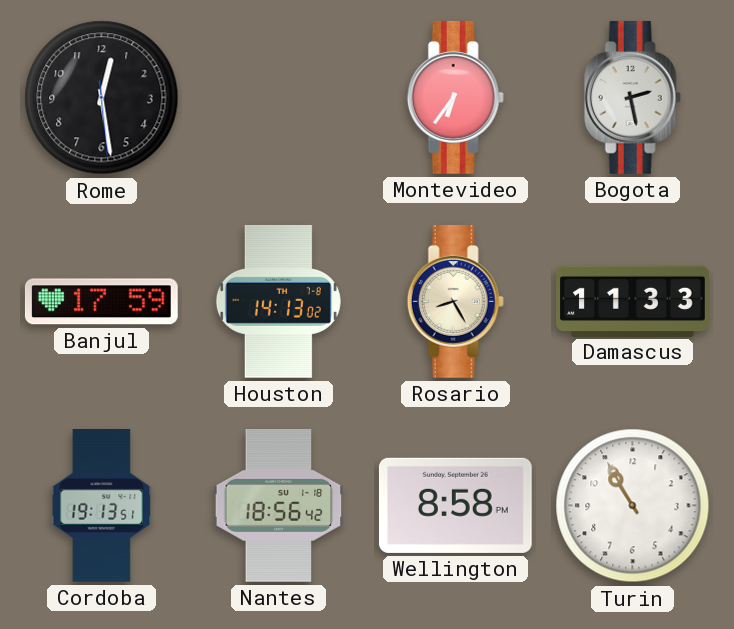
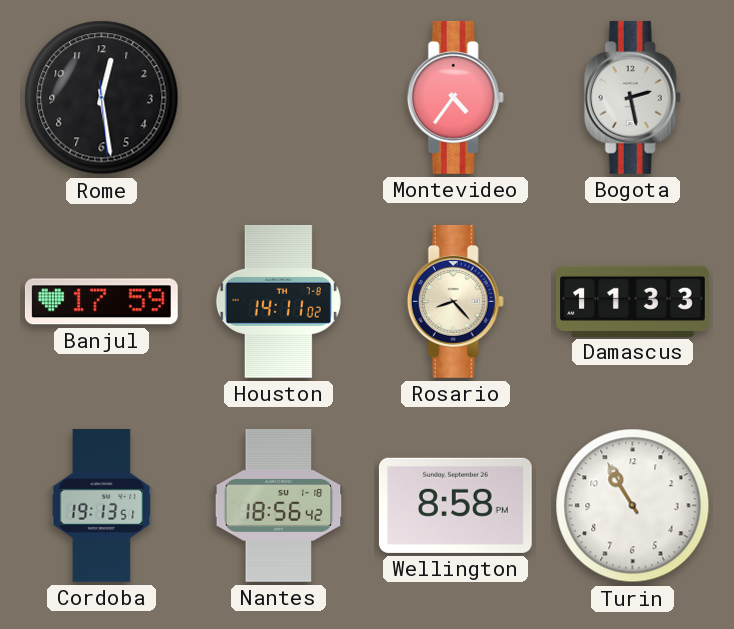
Montevideo: 6:36 -> 4:36
Houston: 14:13 -> 14:11
Rosario: 8:25 -> 8:23
